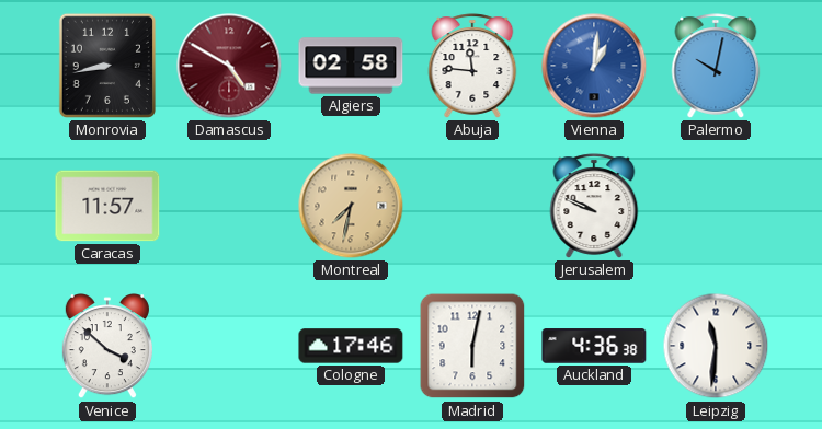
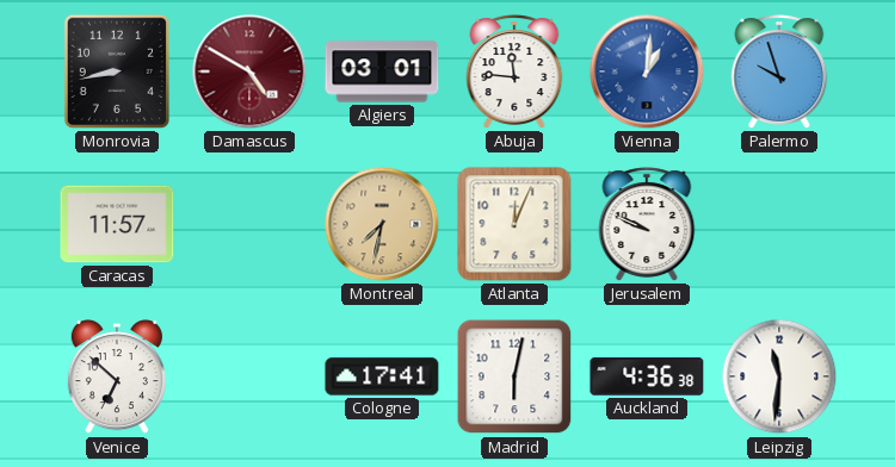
Algiers: 02:58 -> 03:01
Palermo: 10:02 -> 9:57
Atlanta: none -> 12:04
Venice: 3:52 -> 6:52
Cologne: 17:46 -> 17:41
